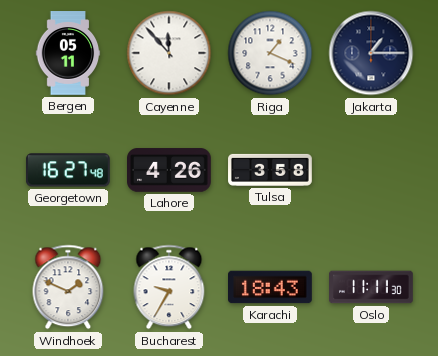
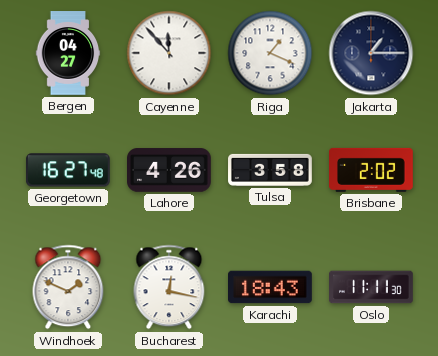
Bergen: 05:11 -> 04:27
Brisbane: none -> 2:02
Bucharest: 9:35 -> 12:17
